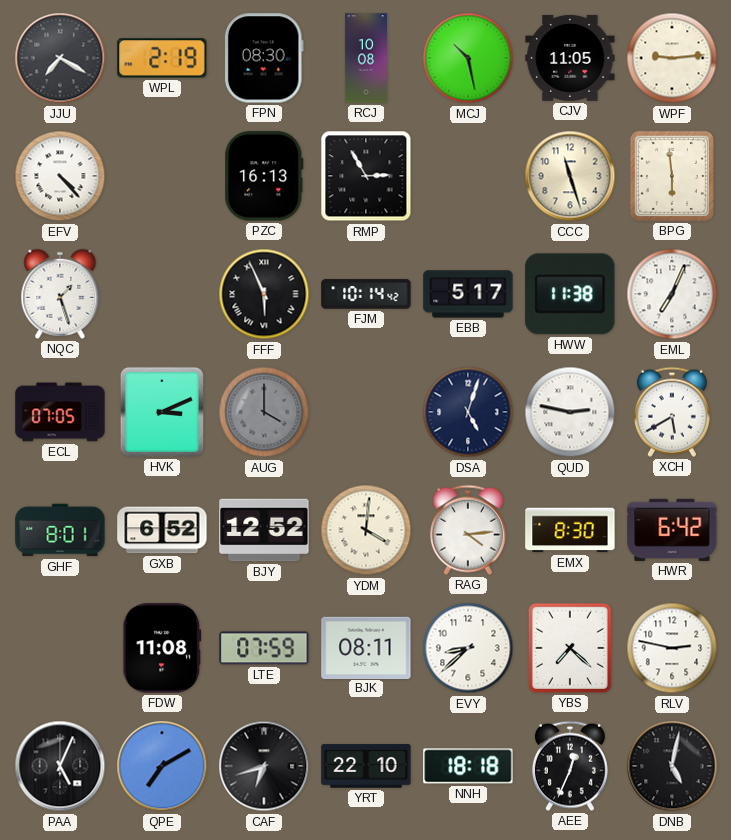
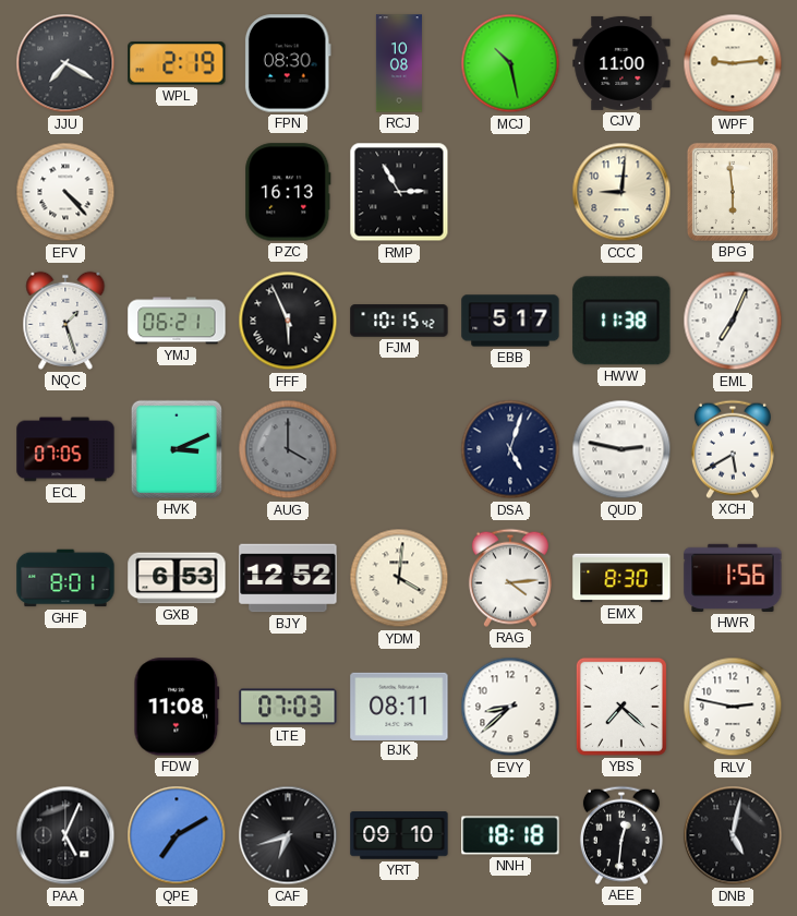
CJV: 11:05 -> 11:00
CCC: 11:27 -> 9:01
YMJ: none -> 06:21
FJM: 10:14 -> 10:15
GXB: 6:52 -> 6:53
HWR: 6:42 -> 1:56
LTE: 07:59 -> 07:03
YRT: 22:10 -> 09:10
AEE: 12:34 -> 12:31
